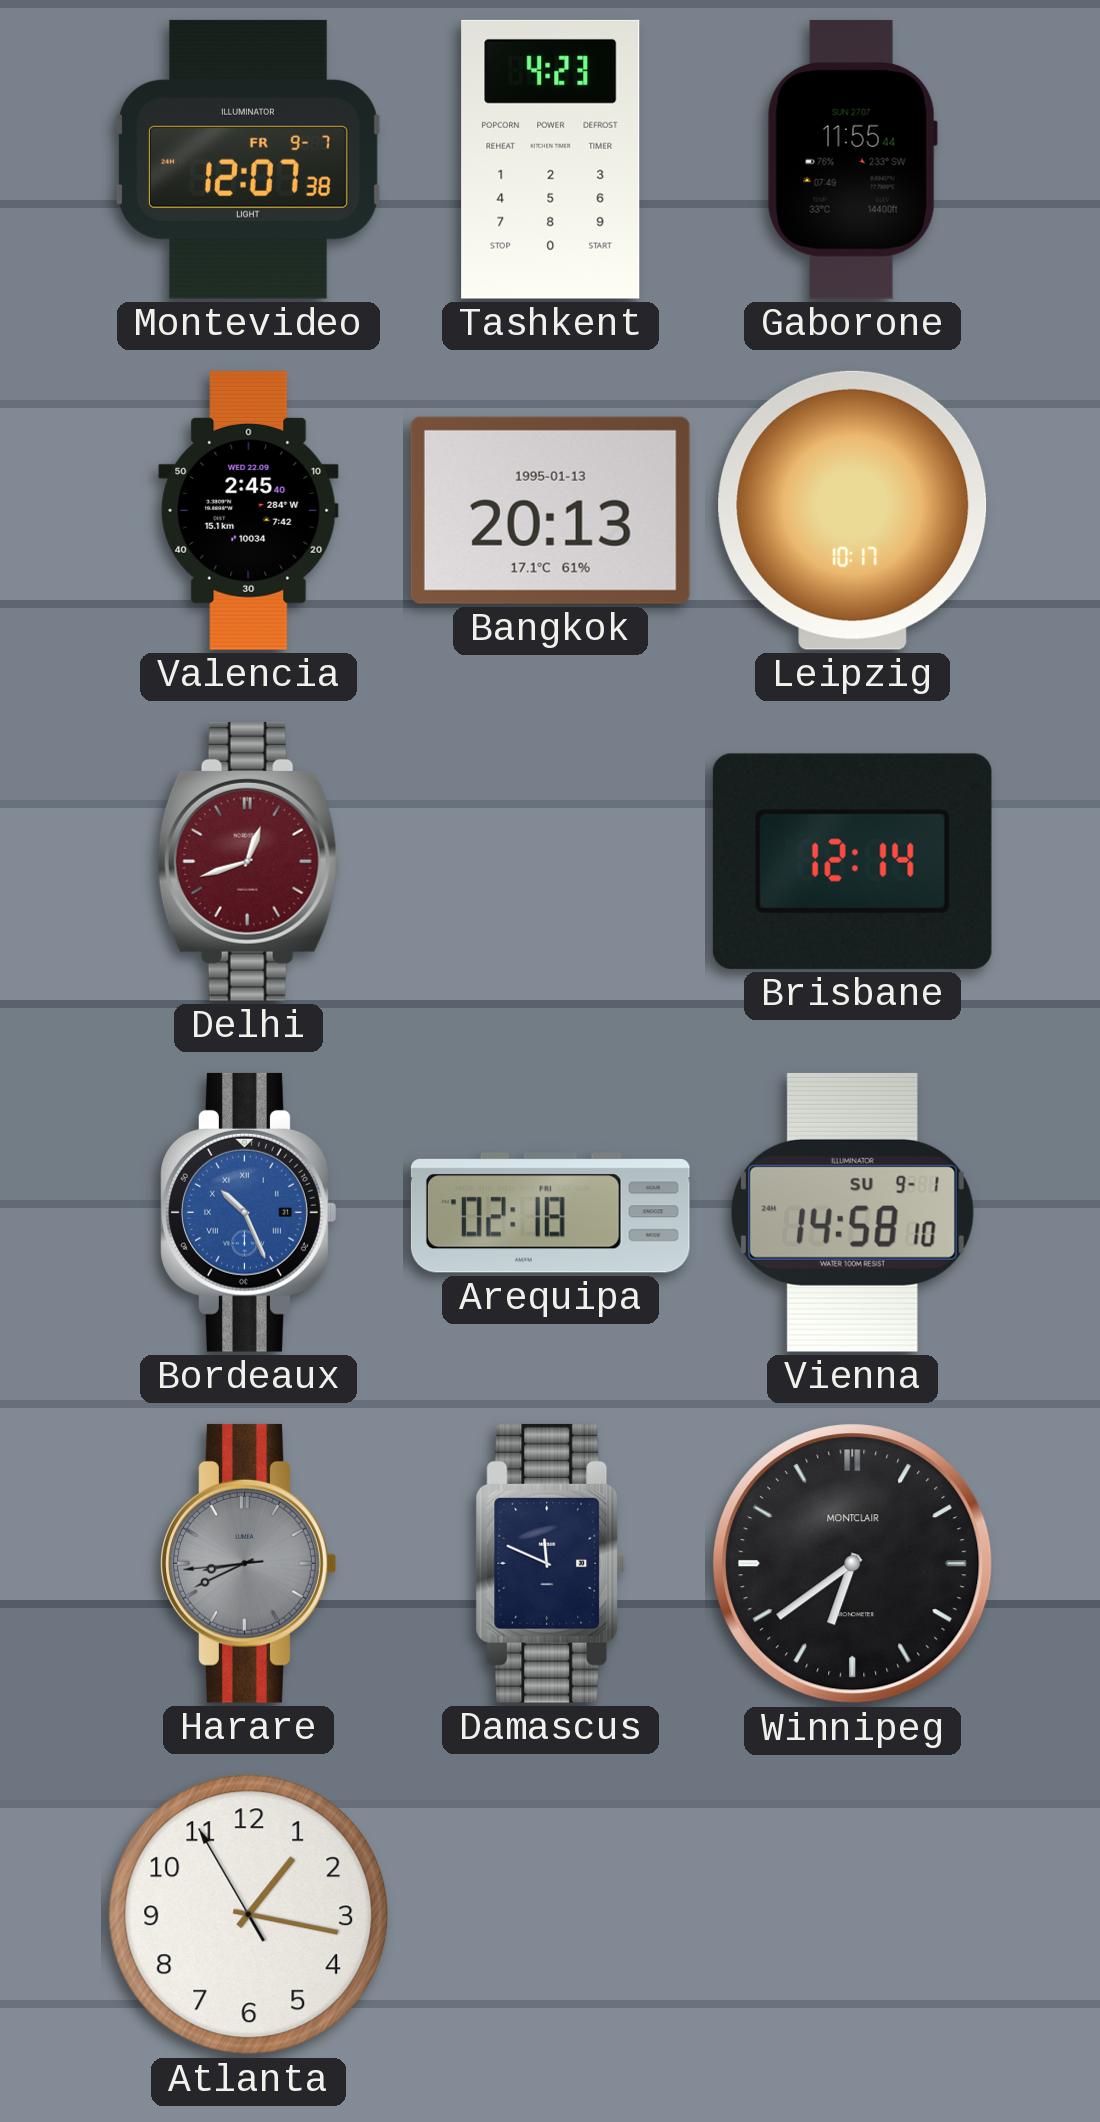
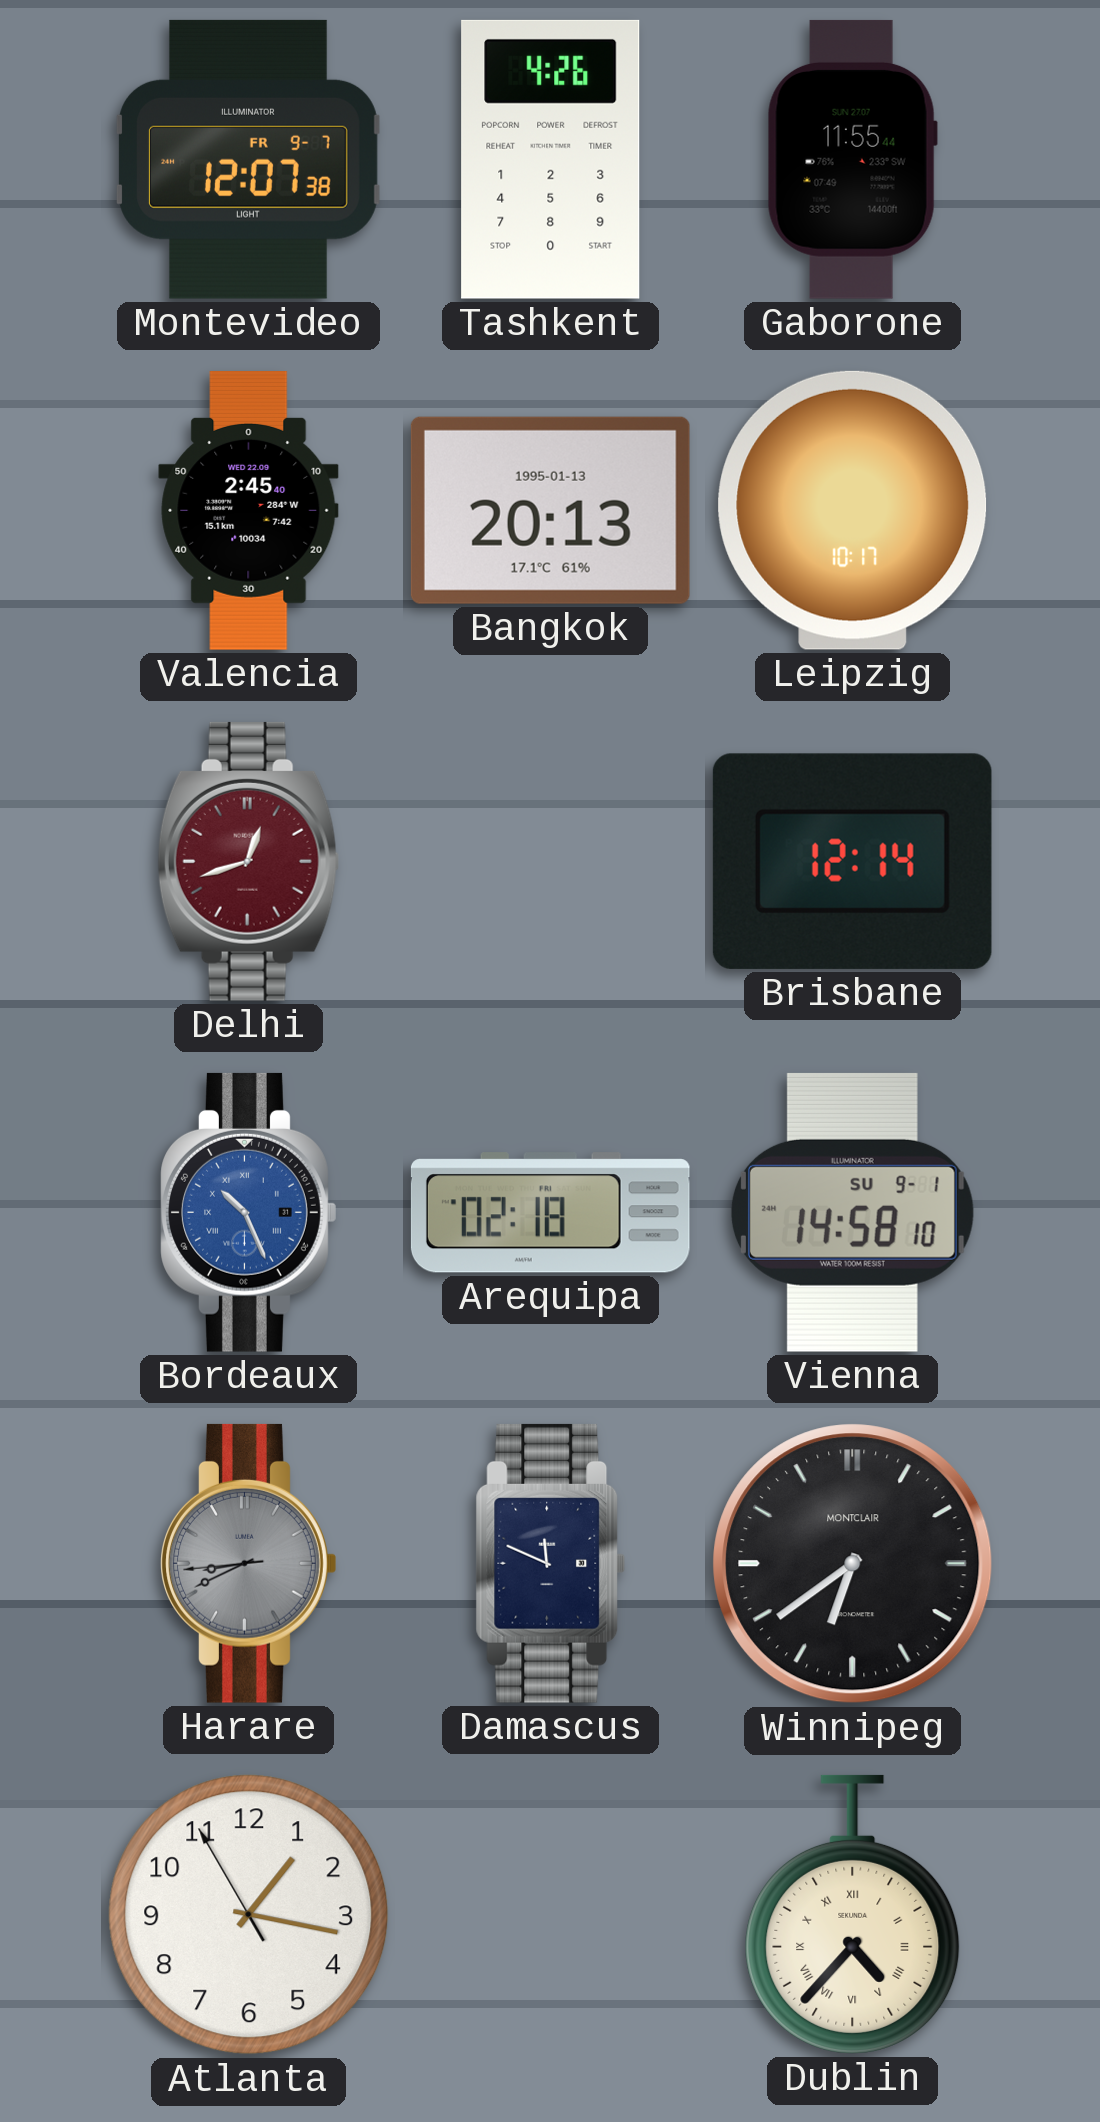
Tashkent: 4:23 -> 4:26
Dublin: none -> 4:37
